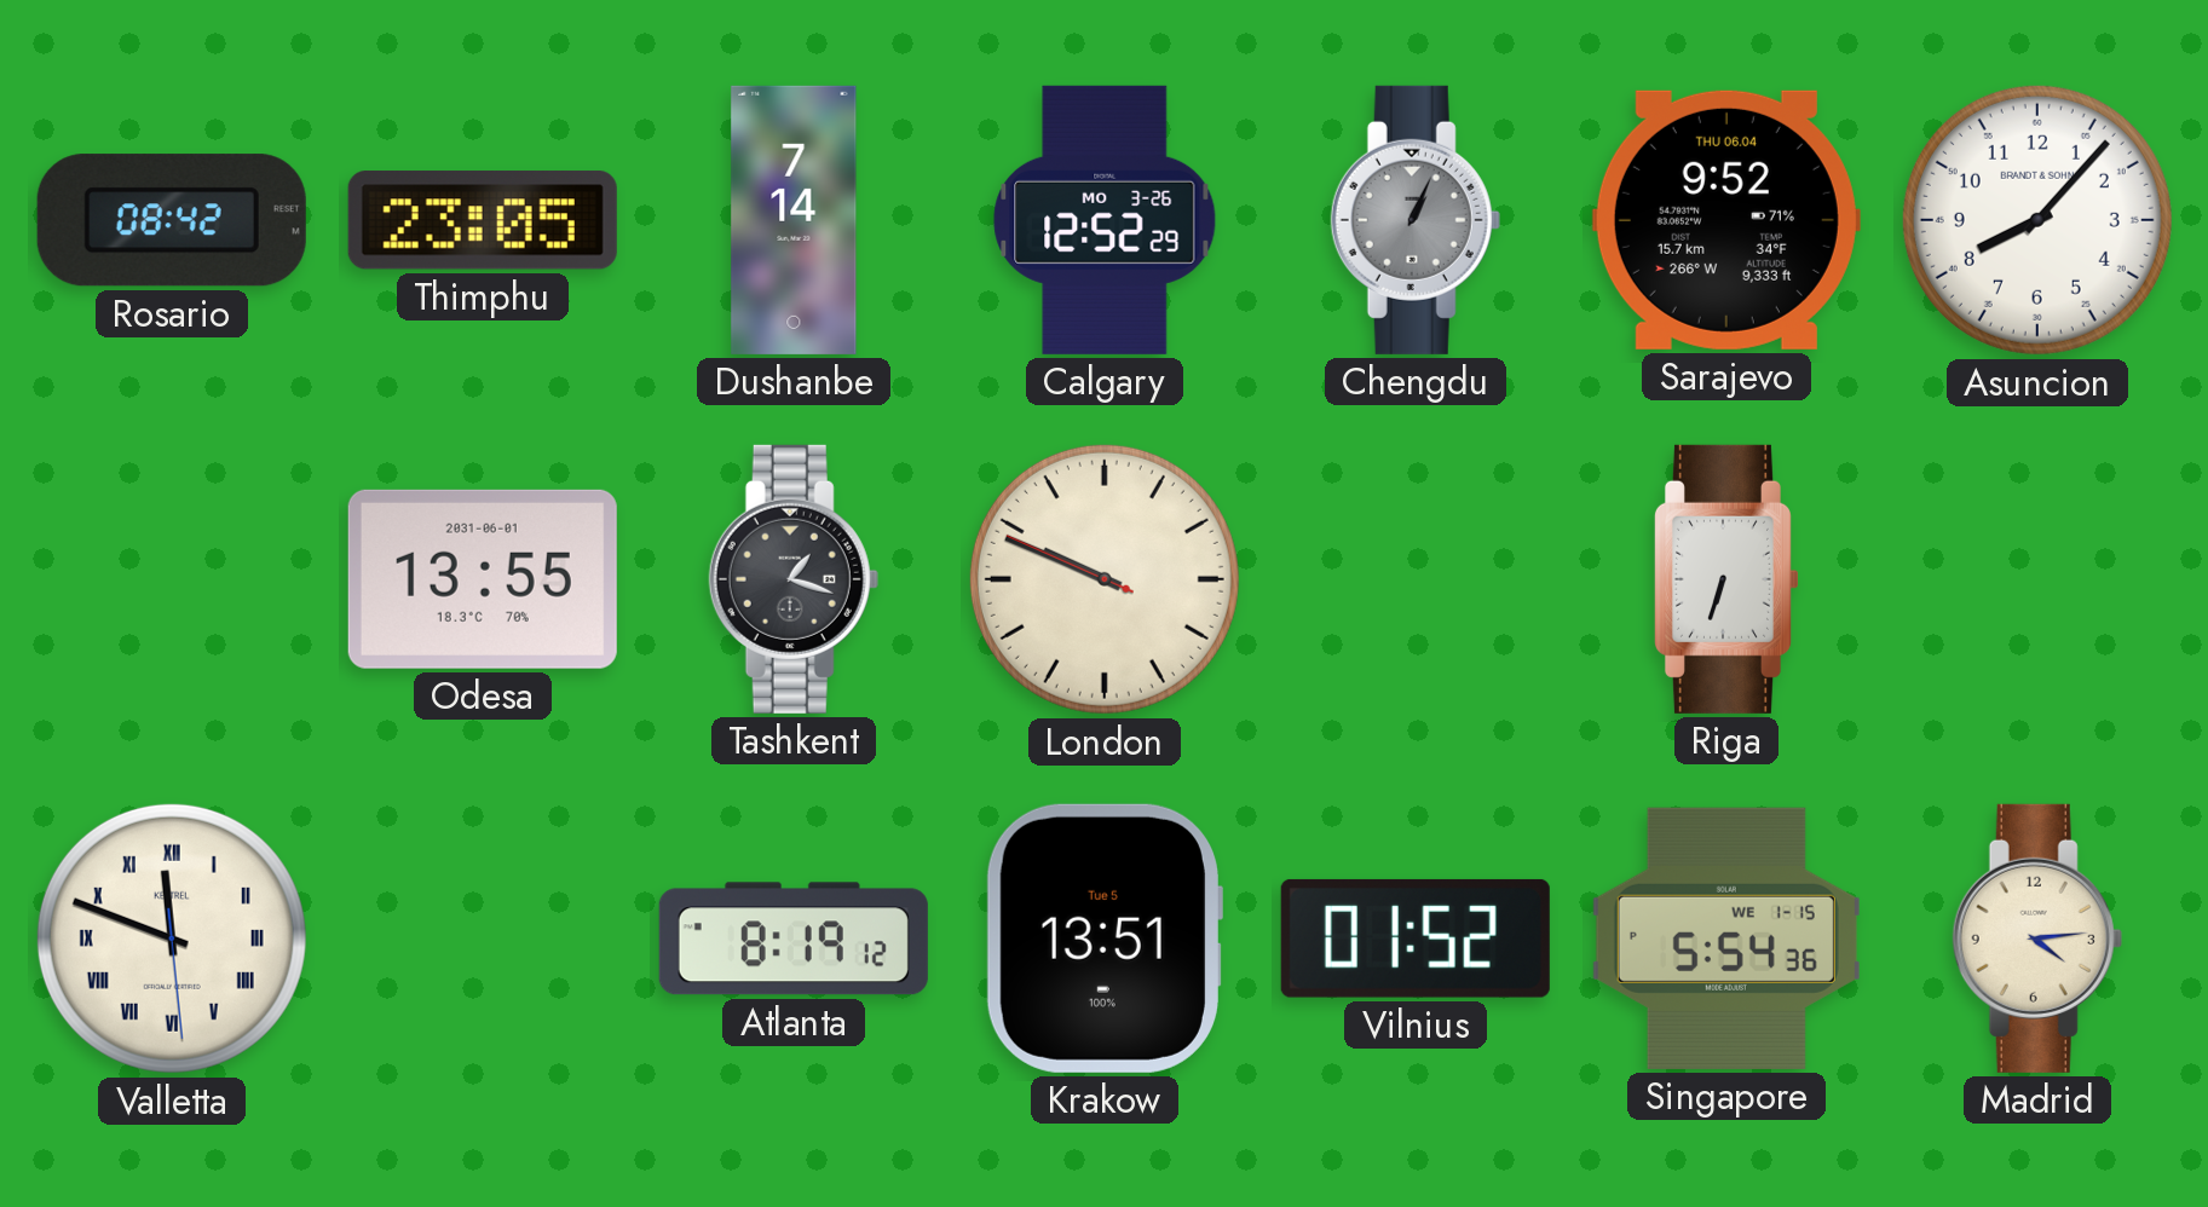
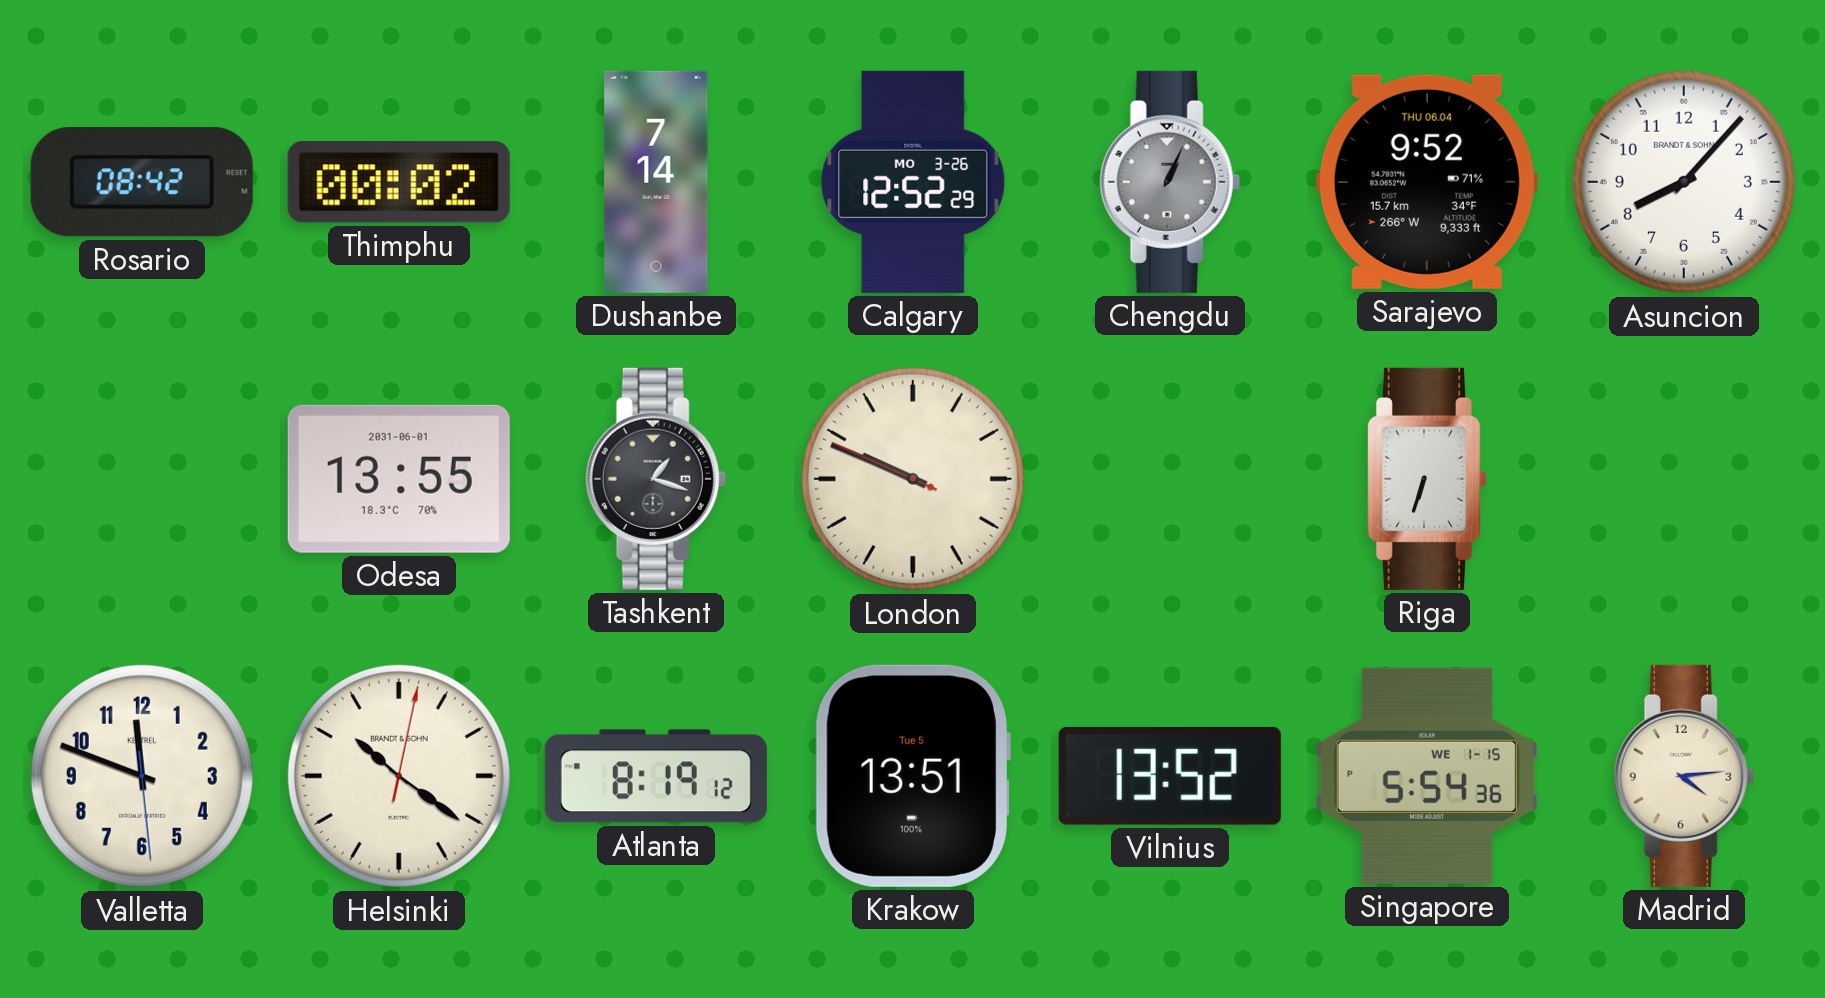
Thimphu: 23:05 -> 00:02
Valletta numerals: Roman -> Arabic
Helsinki: none -> 10:21
Vilnius: 01:52 -> 13:52
